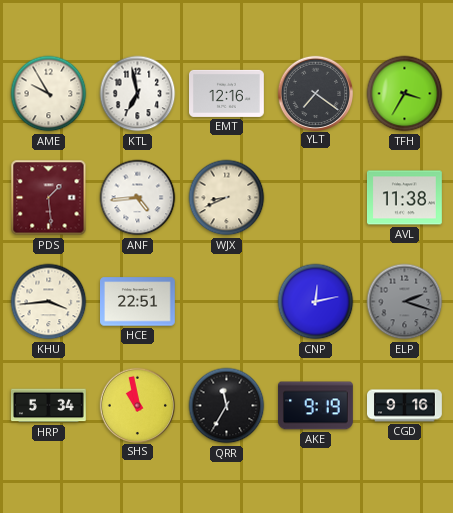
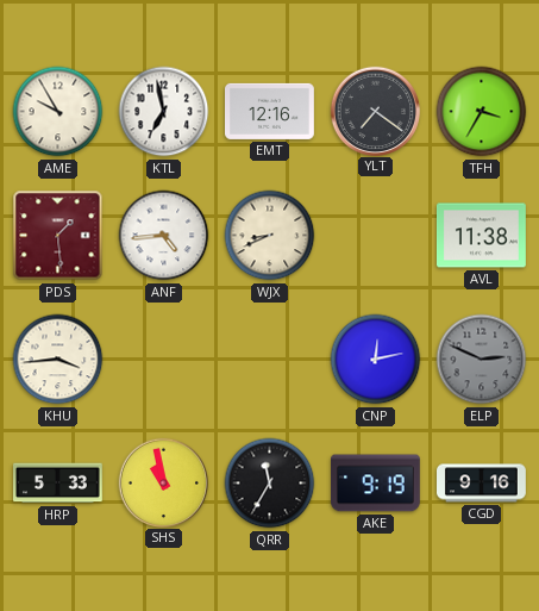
HCE: 22:51 -> none
ELP: 2:18 -> 2:49
HRP: 5:34 -> 5:33
